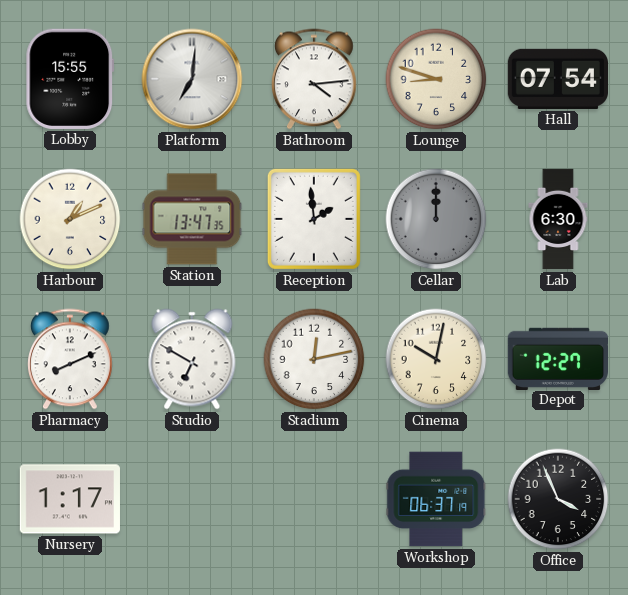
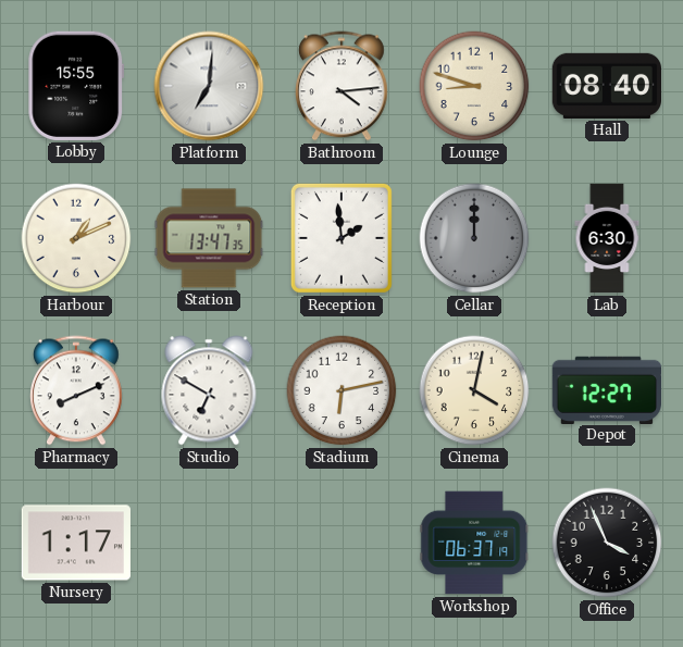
Hall: 07:54 -> 08:40
Stadium: 12:13 -> 6:13
Cinema: 10:02 -> 4:02
